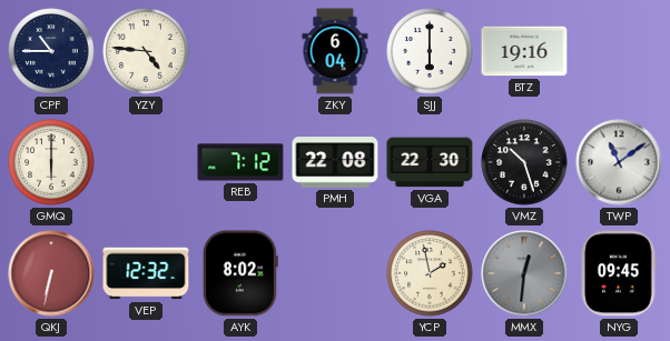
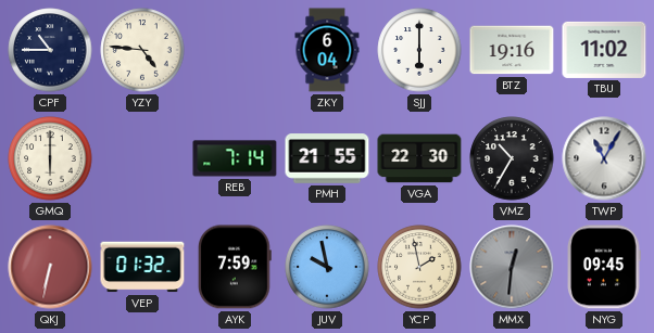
TBU: none -> 11:02
REB: 7:12 -> 7:14
PMH: 22:08 -> 21:55
VMZ: 10:27 -> 10:35
TWP: 11:09 -> 11:05
VEP: 12:32 -> 01:32
AYK: 8:02 -> 7:59
JUV: none -> 9:58
